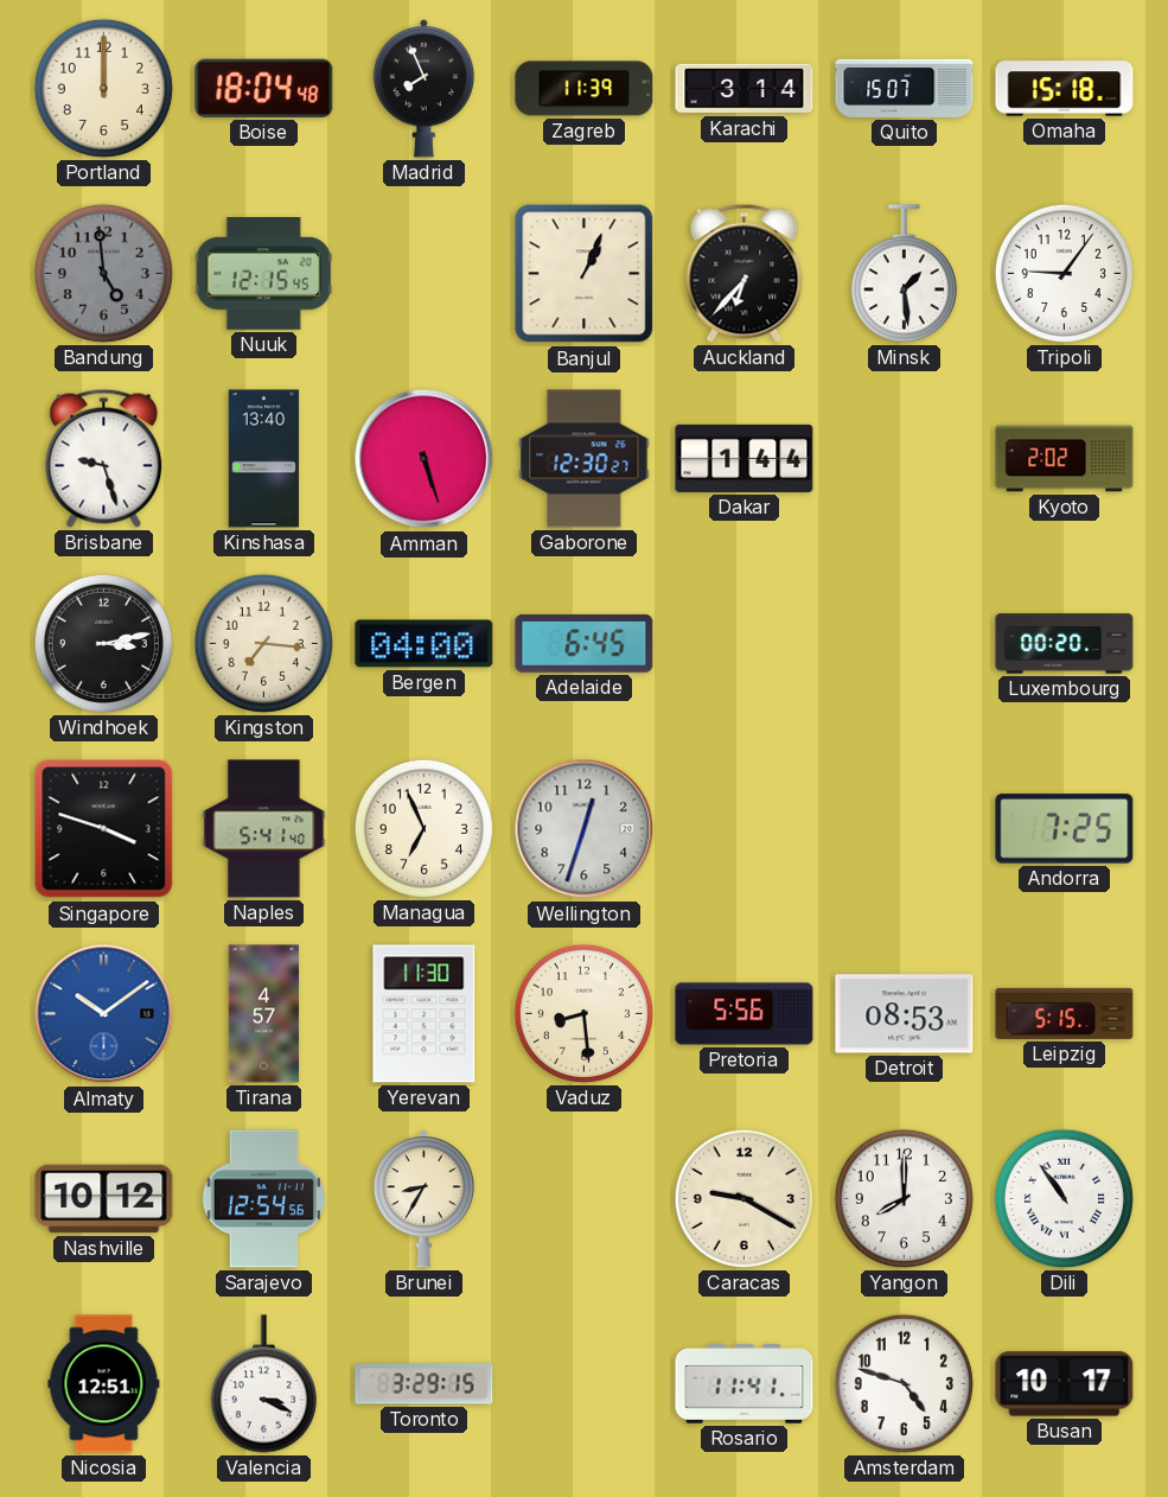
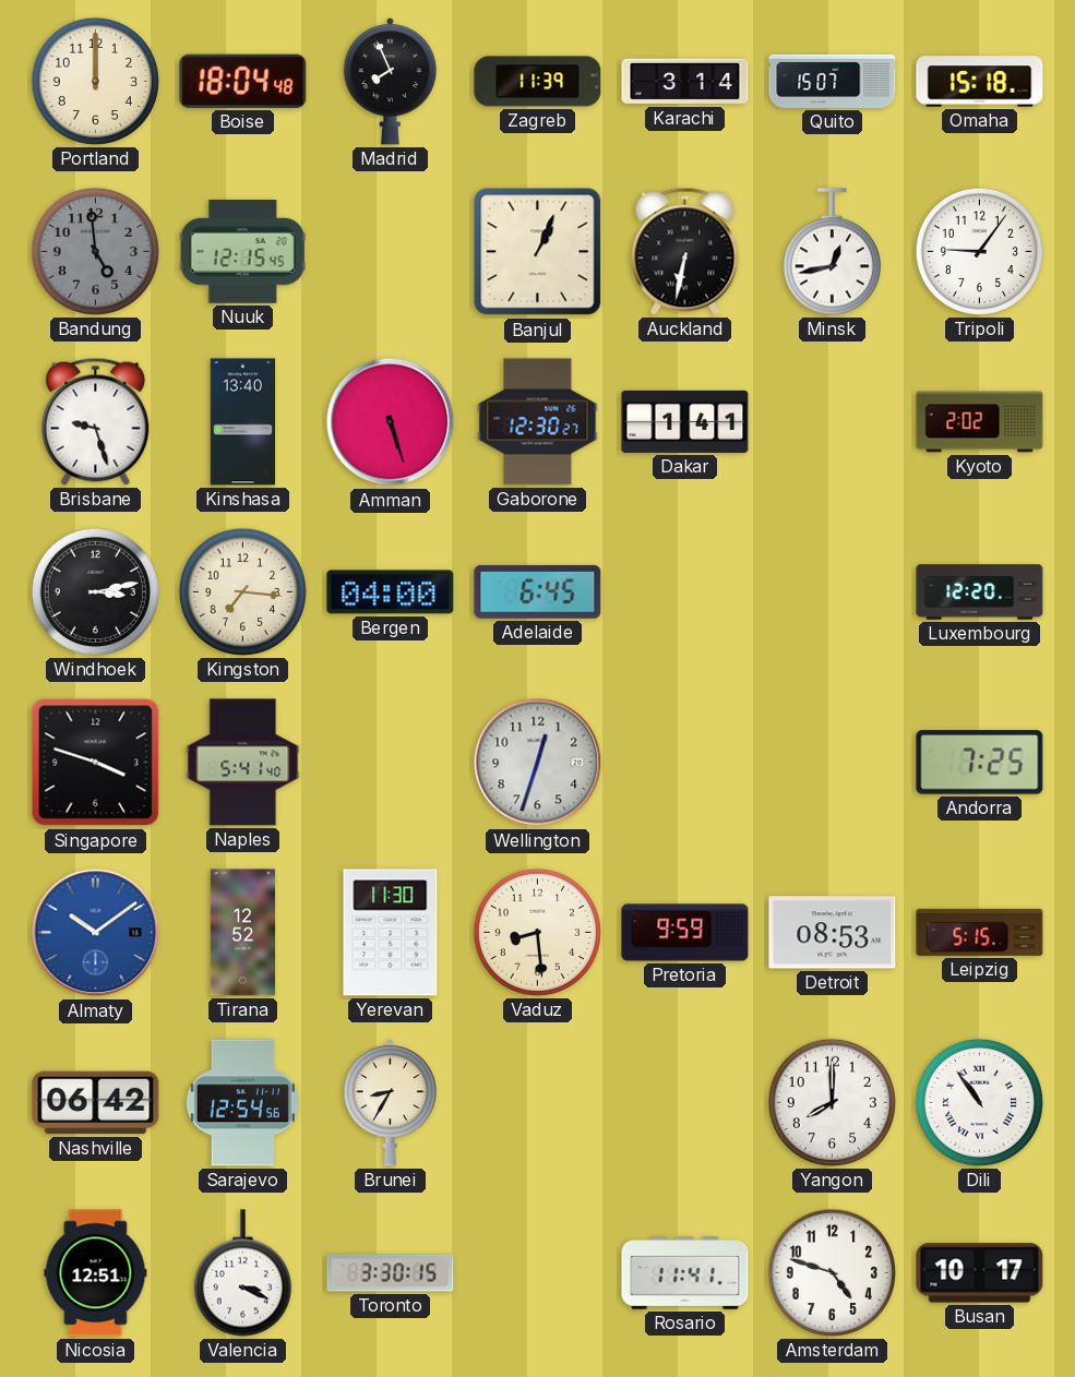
Auckland: 6:37 -> 6:32
Minsk: 1:29 -> 12:43
Dakar: 1:44 -> 1:41
Luxembourg: 00:20 -> 12:20
Managua: 6:56 -> none
Tirana: 4:57 -> 12:52
Pretoria: 5:56 -> 9:59
Nashville: 10:12 -> 06:42
Caracas: 9:20 -> none
Toronto: 3:29 -> 3:30
